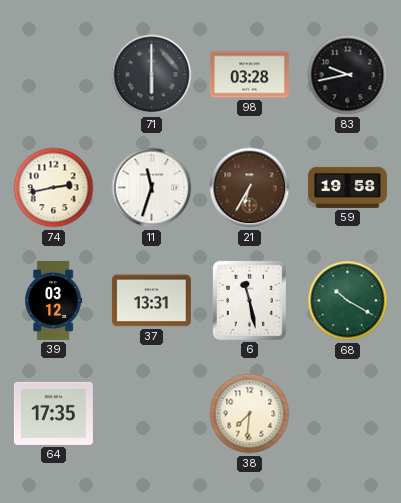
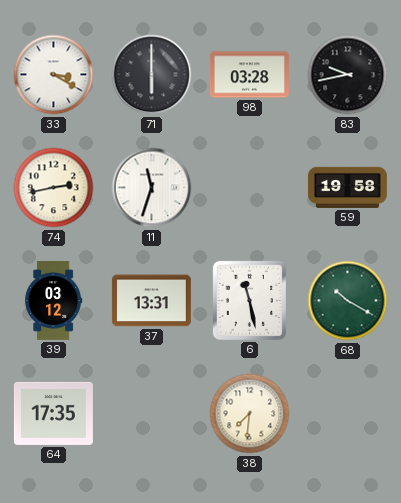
33: none -> 3:20
21: 6:35 -> none
